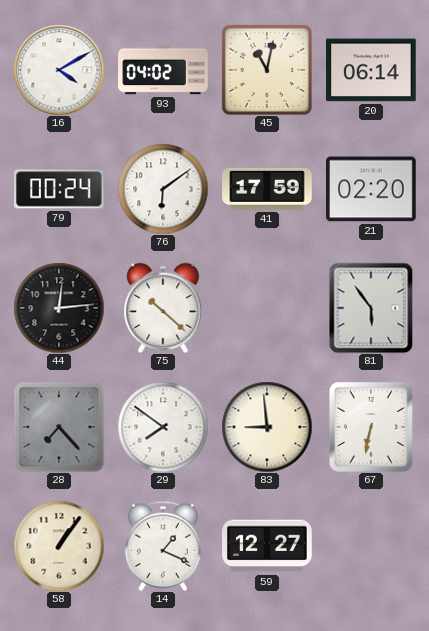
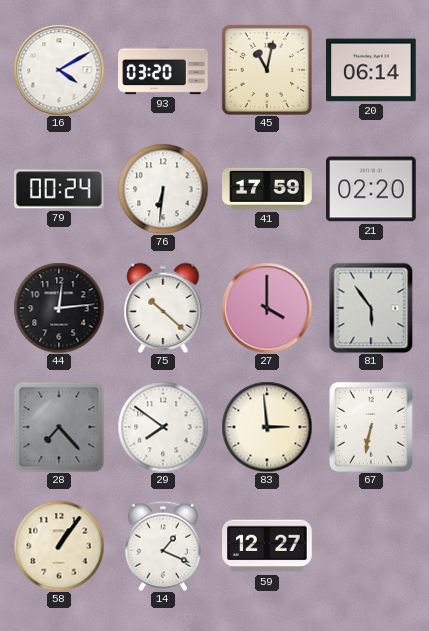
93: 04:02 -> 03:20
76: 6:09 -> 6:31
27: none -> 4:00
83: 8:59 -> 2:59
